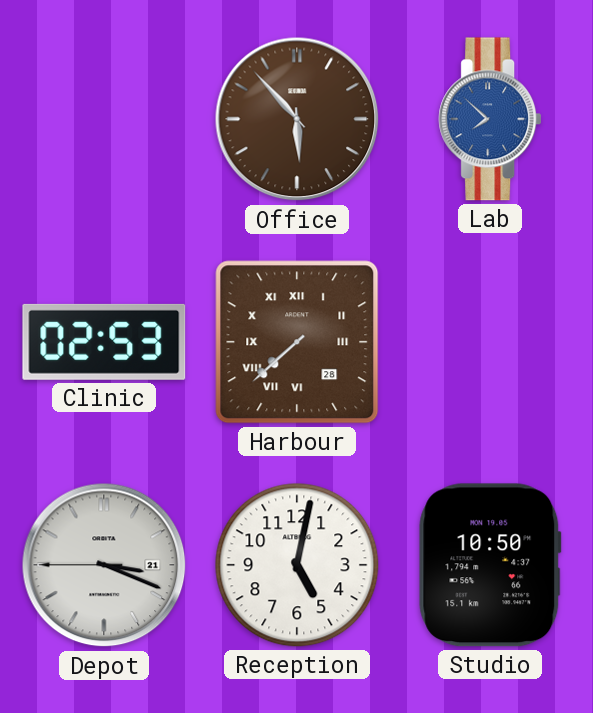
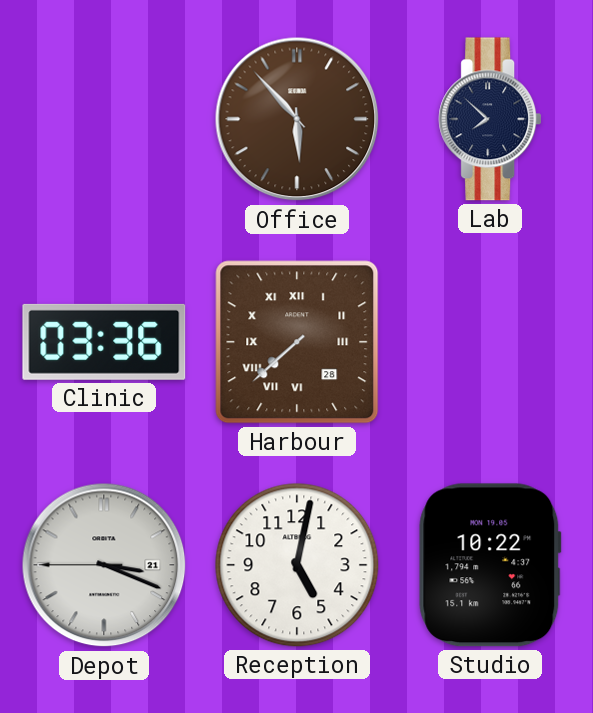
Lab dial: blue -> navy
Clinic: 02:53 -> 03:36
Studio: 10:50 -> 10:22
